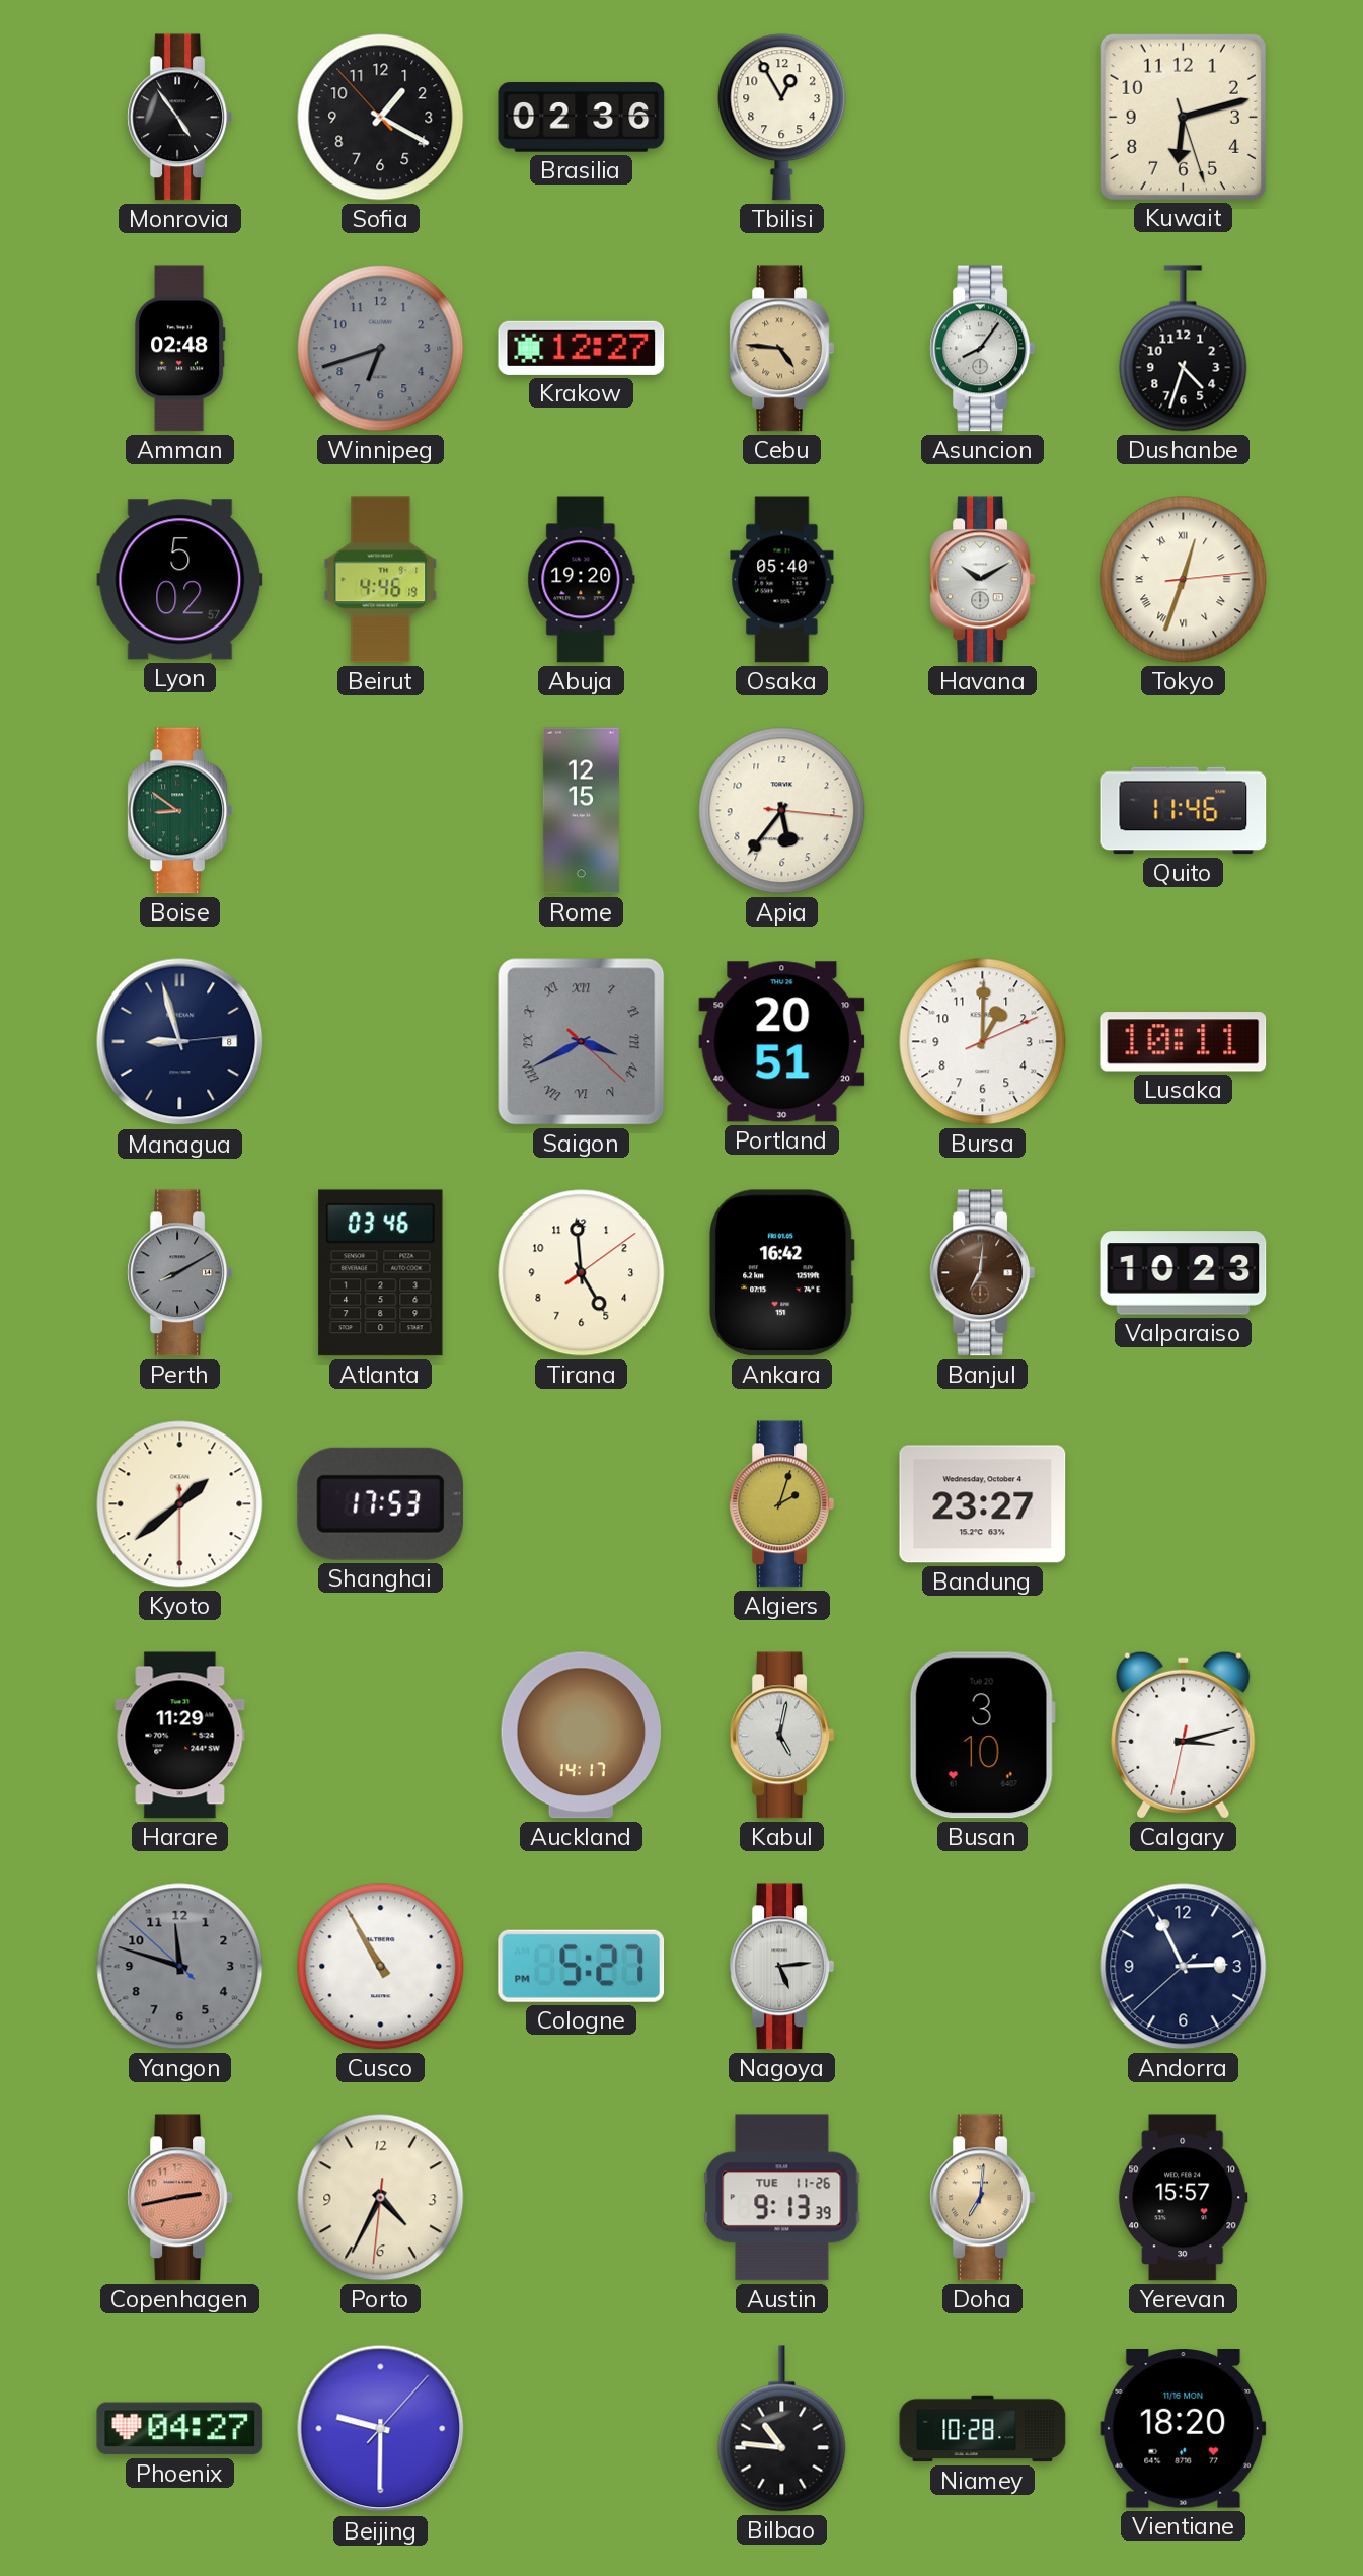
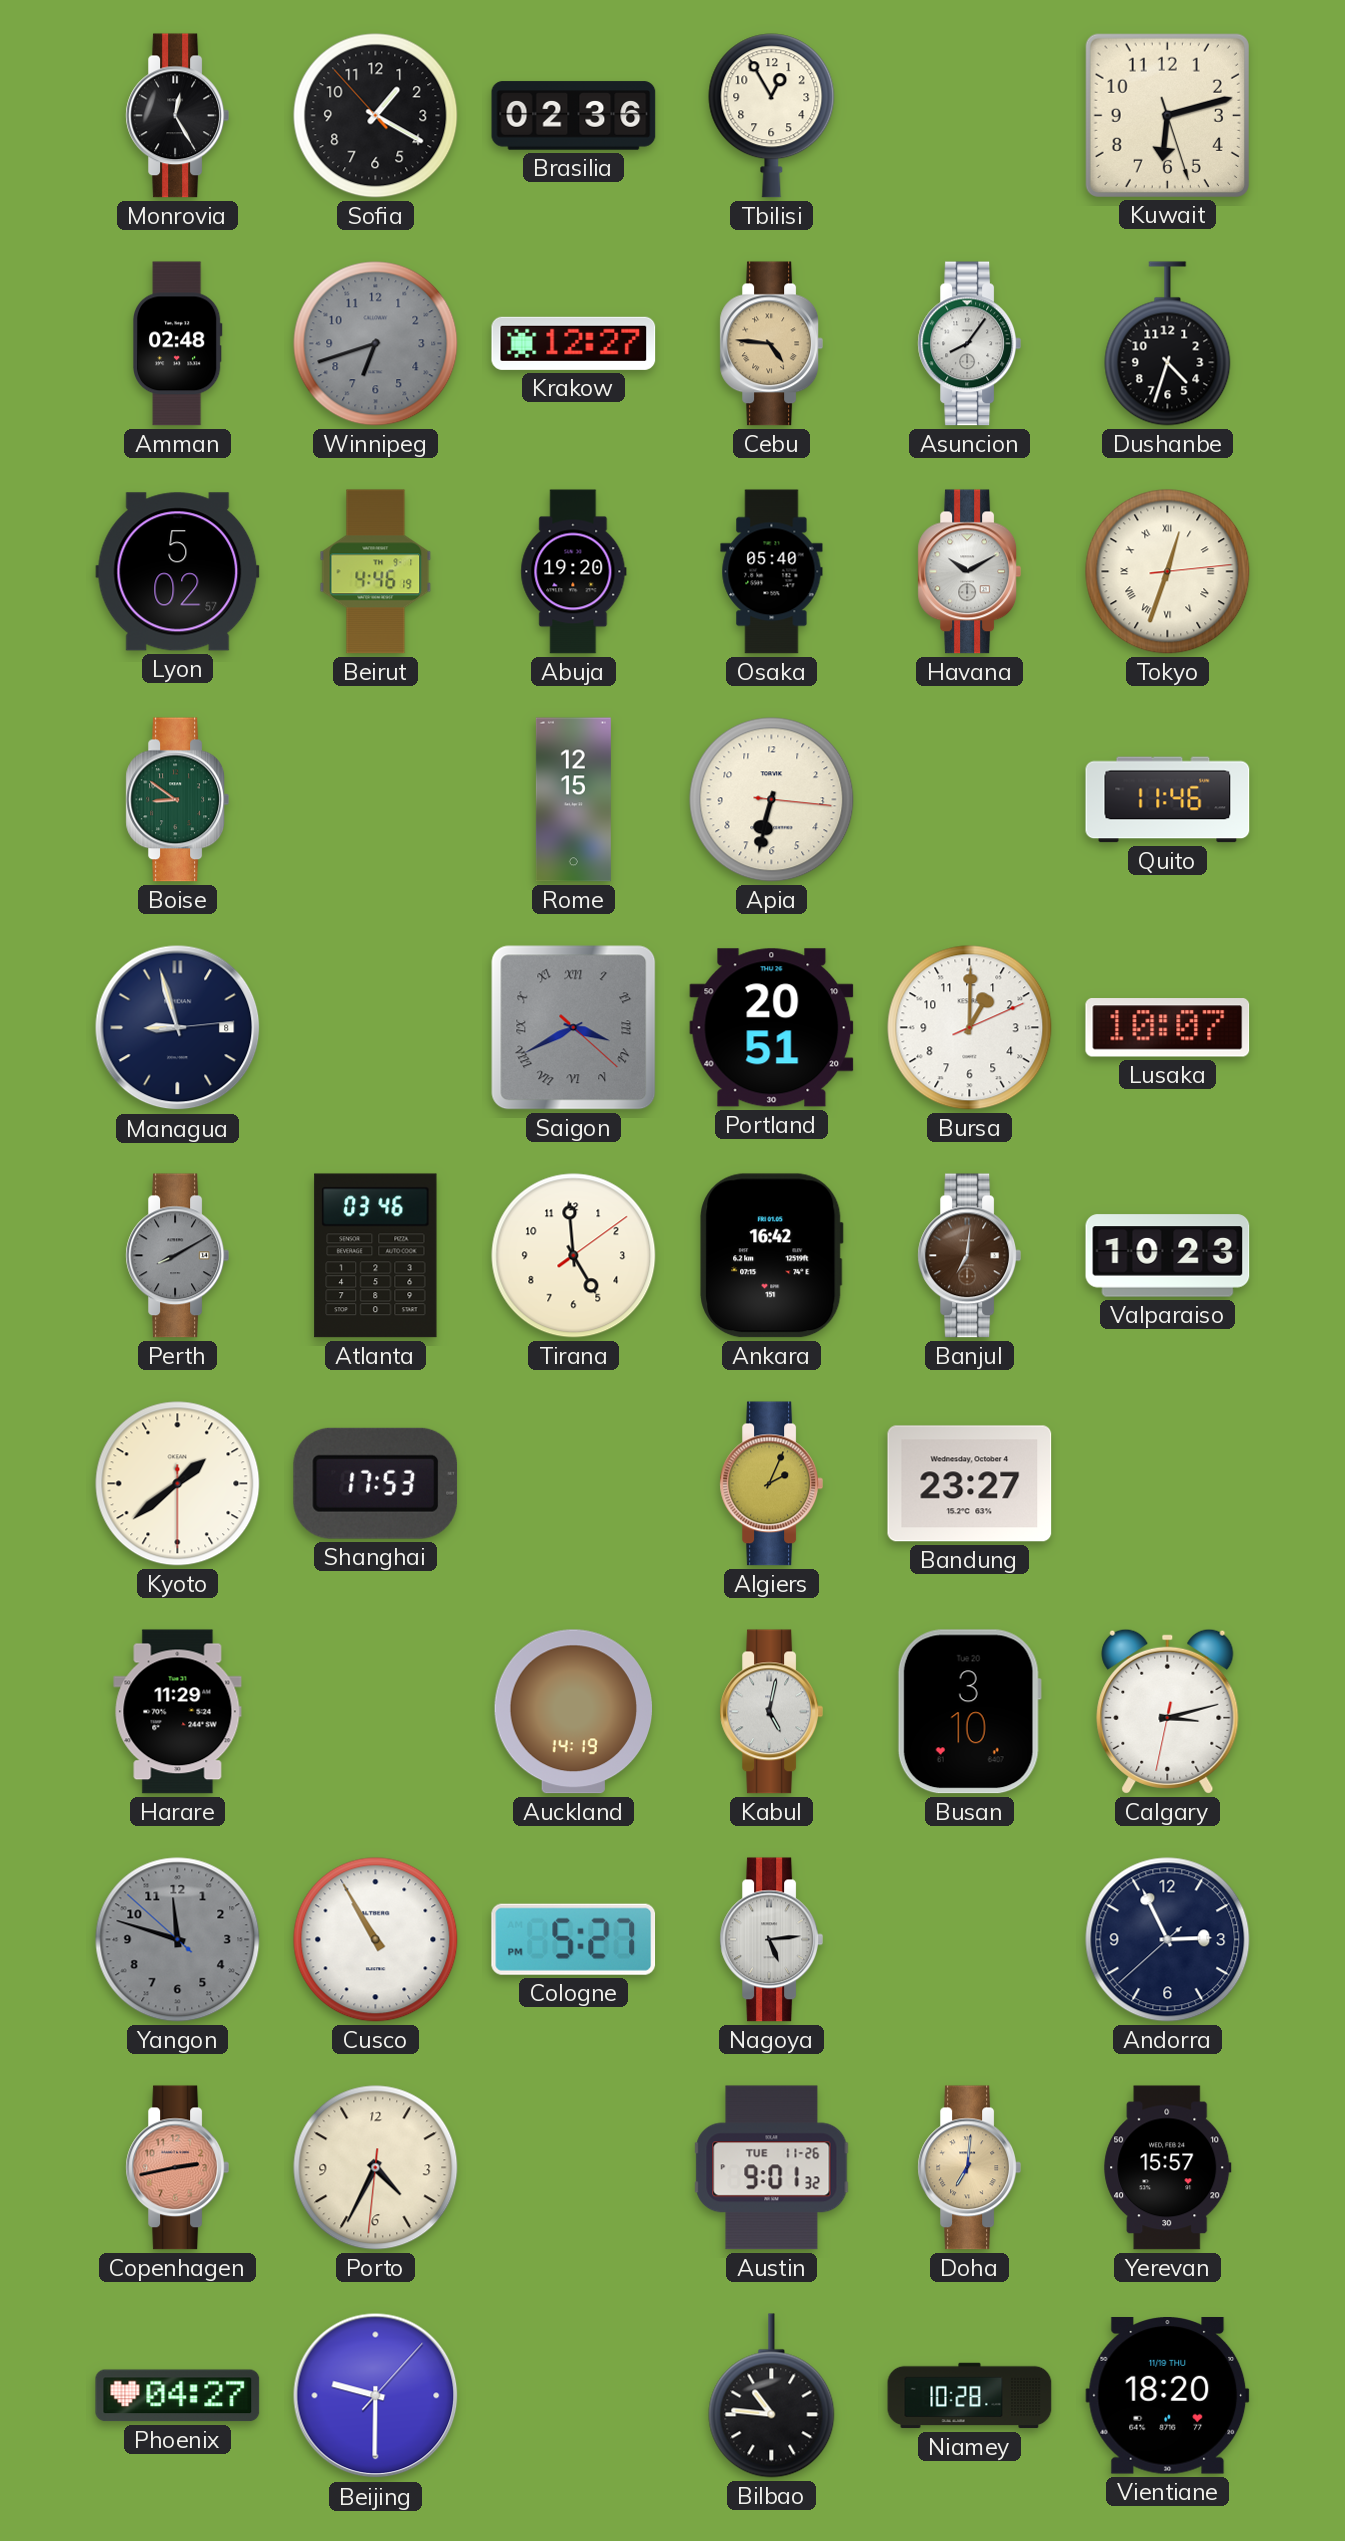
Monrovia: 4:54 -> 12:25
Apia: 5:36 -> 6:32
Lusaka: 10:11 -> 10:07
Algiers: 2:03 -> 2:04
Auckland: 14:17 -> 14:19
Austin: 9:13 -> 9:01
Vientiane date: 11/16 MON -> 11/19 THU
